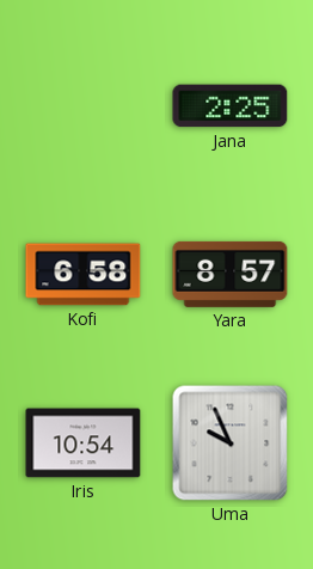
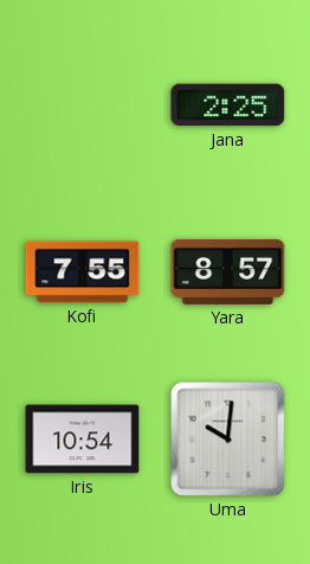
Kofi: 6:58 -> 7:55
Uma: 9:56 -> 10:01
